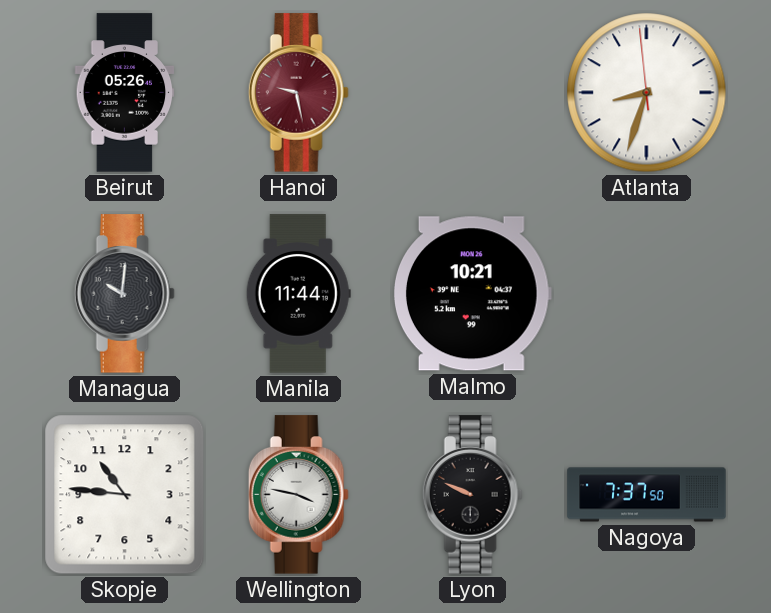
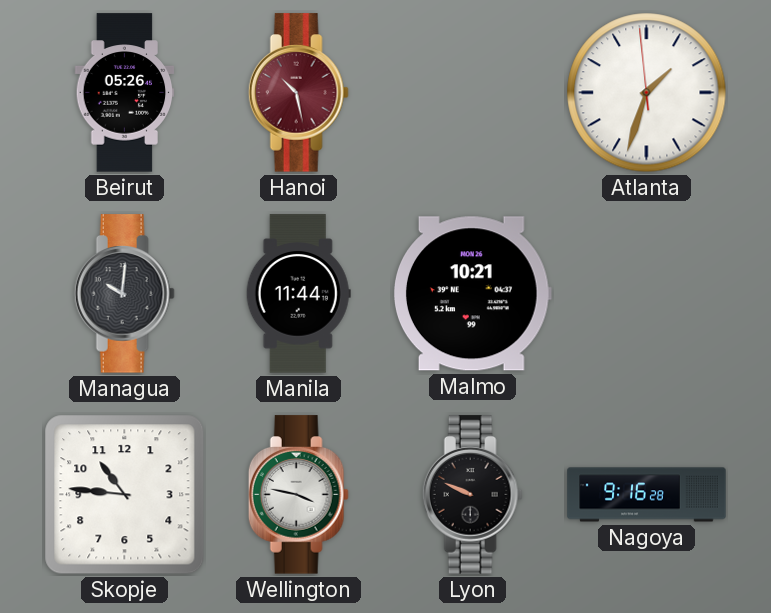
Hanoi: 9:28 -> 10:28
Atlanta: 8:32 -> 1:32
Nagoya: 7:37 -> 9:16
